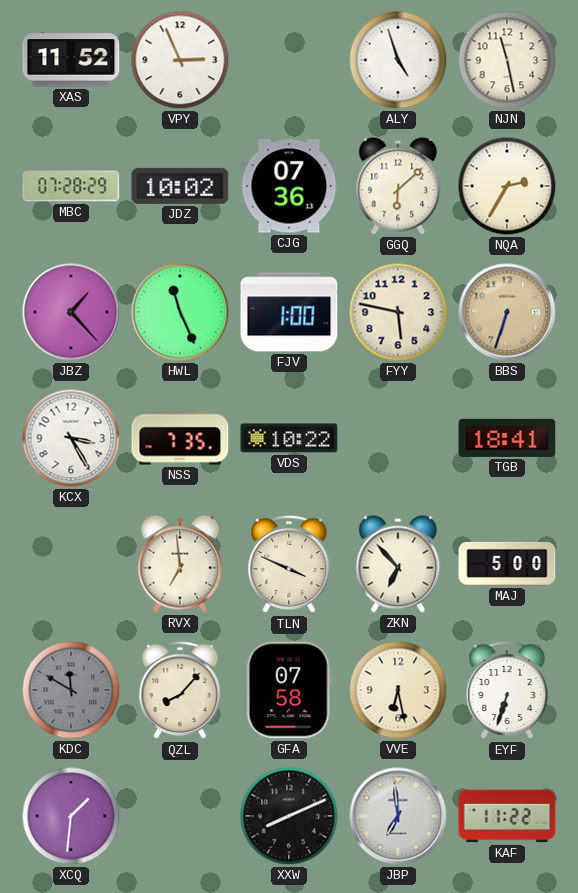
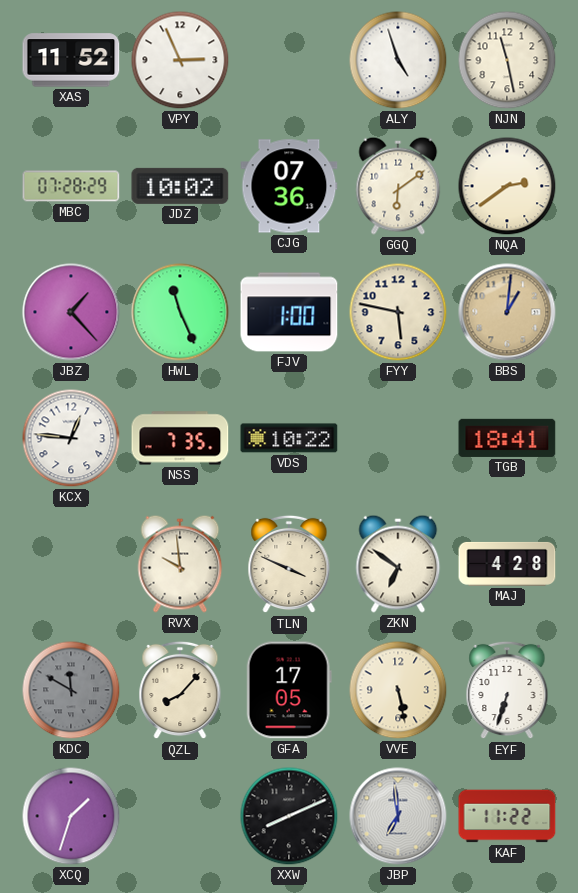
GGQ: 6:08 -> 6:09
NQA: 2:35 -> 2:39
BBS: 6:33 -> 1:01
KCX: 3:25 -> 12:46
RVX: 6:59 -> 9:59
ZKN: 6:53 -> 6:51
MAJ: 5:00 -> 4:28
GFA: 07:58 -> 17:05
VVE: 6:28 -> 5:28
XCQ: 1:31 -> 1:33
